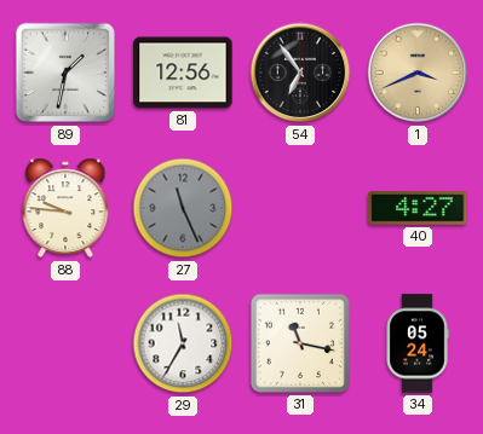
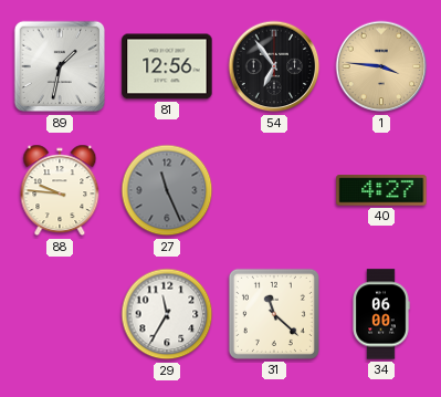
1: 3:41 -> 3:46
31: 11:17 -> 11:22
34: 05:24 -> 06:00
